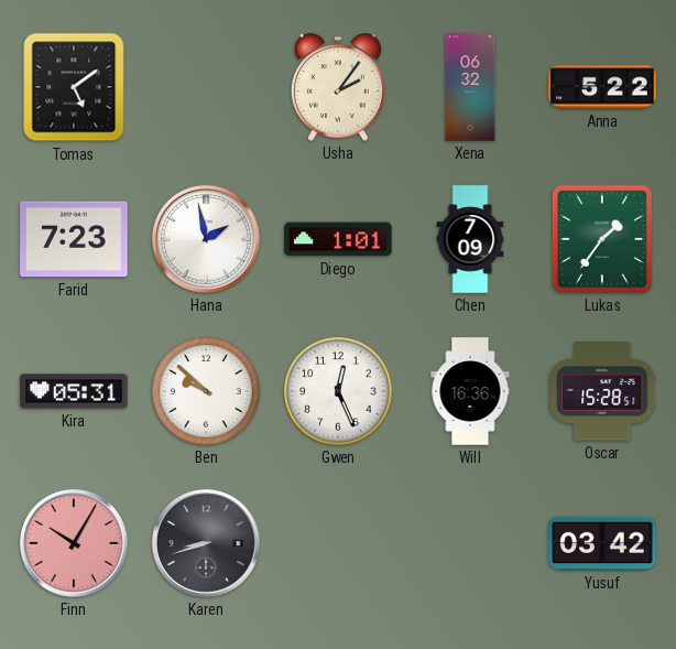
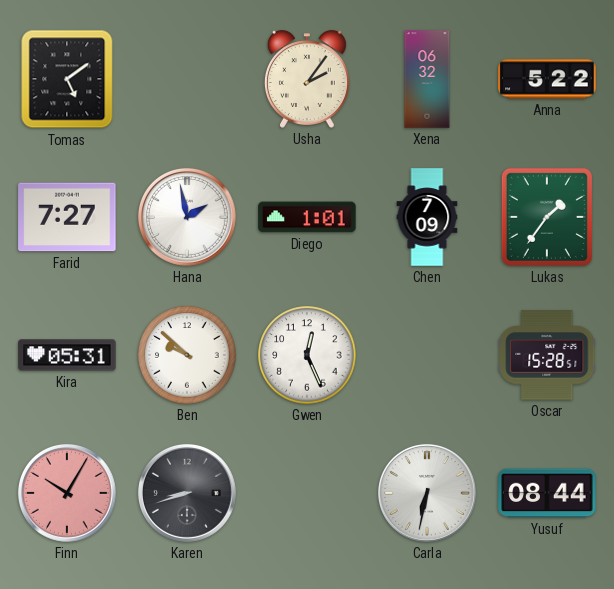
Farid: 7:23 -> 7:27
Will: 16:36 -> none
Carla: none -> 6:32
Yusuf: 03:42 -> 08:44
